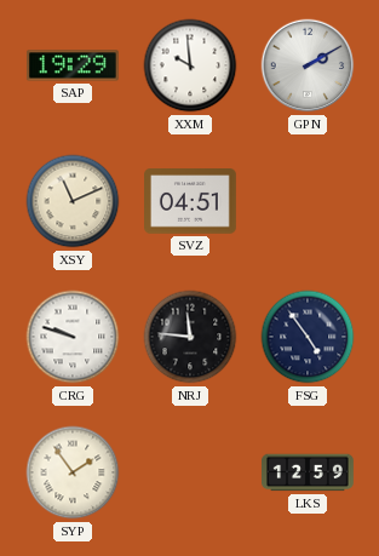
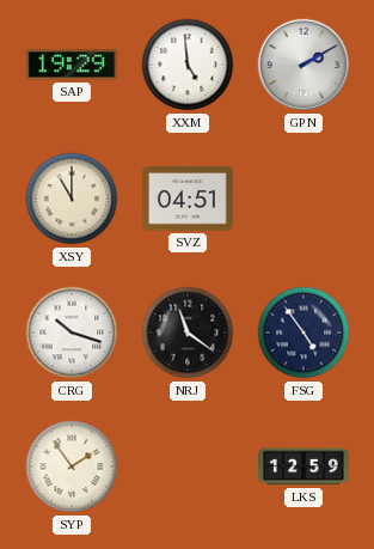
XXM: 9:59 -> 4:59
XSY: 11:11 -> 11:00
CRG: 9:48 -> 10:18
NRJ: 11:46 -> 11:21
